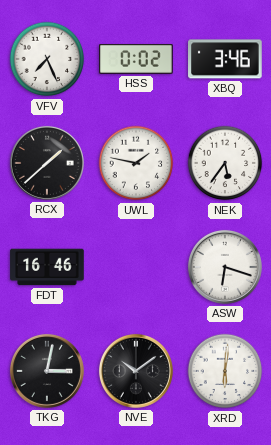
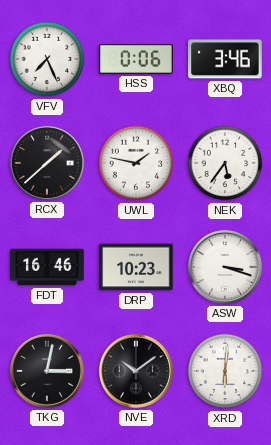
HSS: 0:02 -> 0:06
DRP: none -> 10:23
ASW: 6:18 -> 3:18
